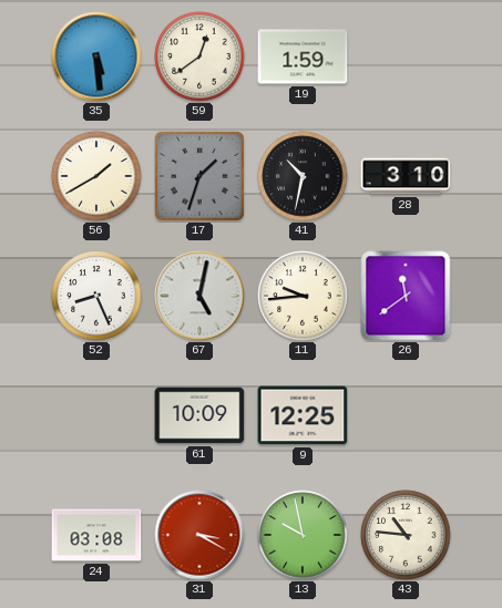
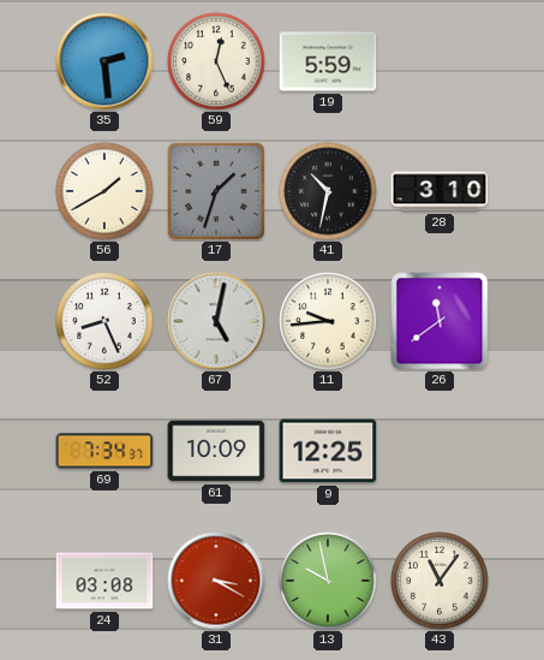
35: 5:29 -> 2:29
59: 12:39 -> 12:26
19: 1:59 -> 5:59
69: none -> 7:34
43: 10:46 -> 11:06
